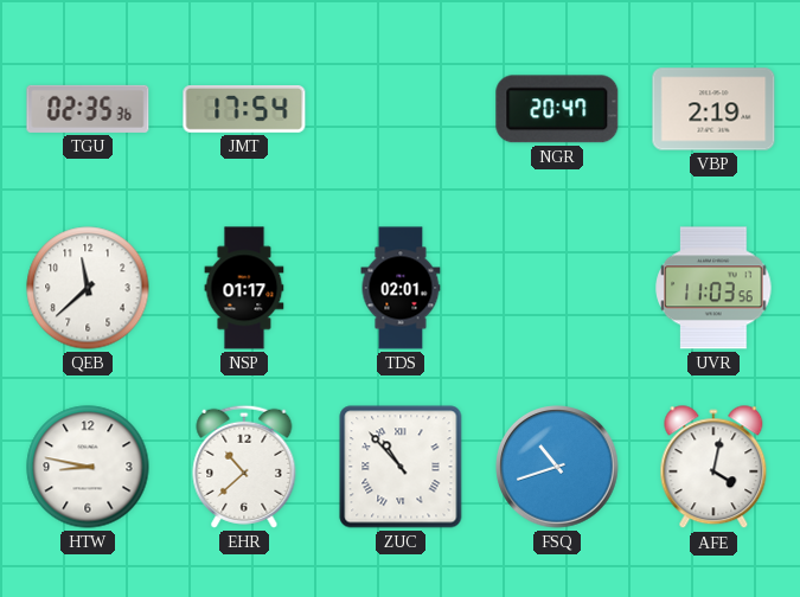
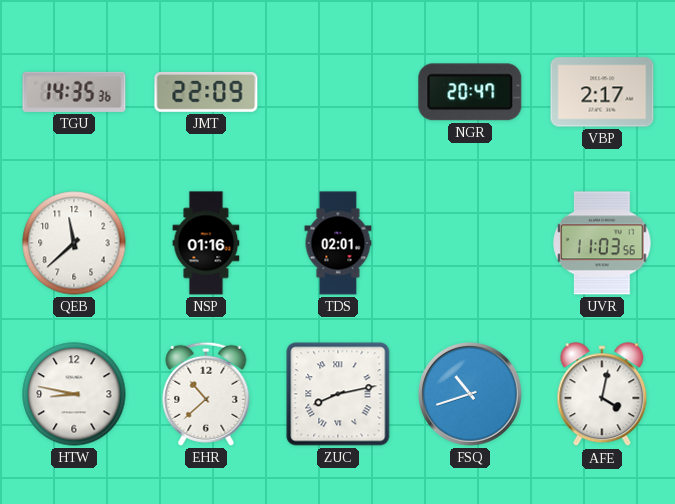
TGU: 02:35 -> 14:35
JMT: 17:54 -> 22:09
VBP: 2:19 -> 2:17
NSP: 01:17 -> 01:16
ZUC: 10:53 -> 8:13
